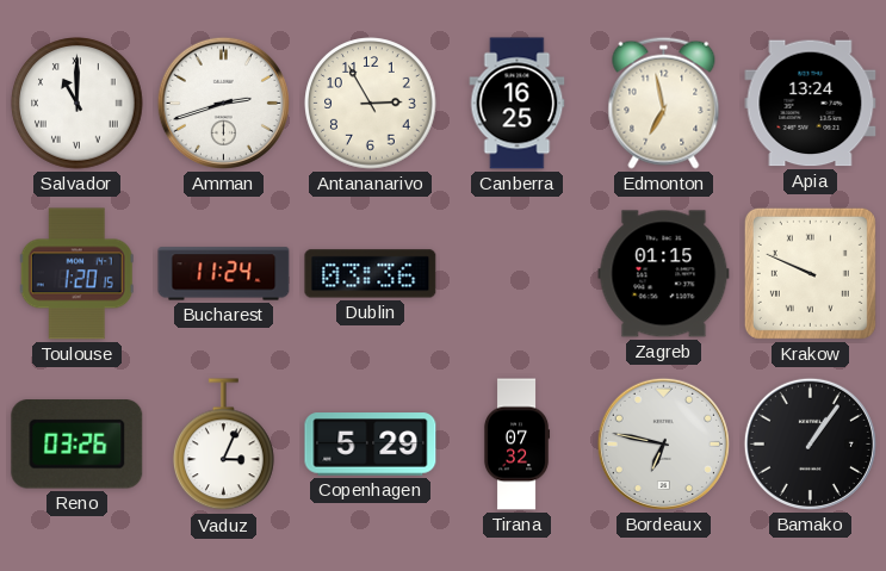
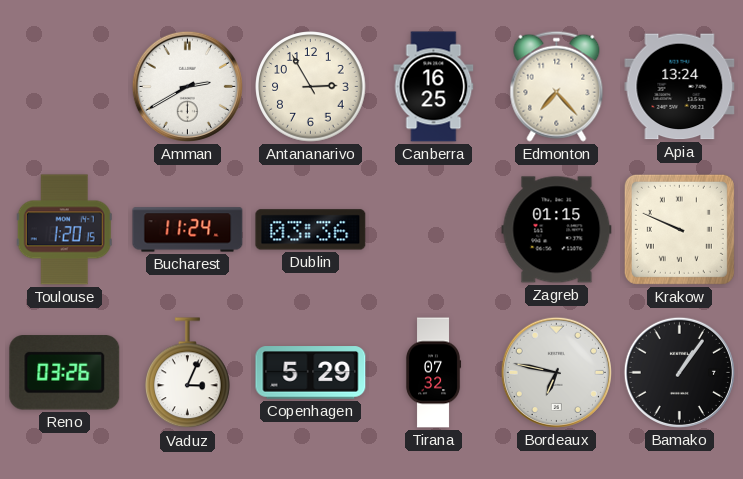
Salvador: 11:00 -> none
Amman: 2:42 -> 2:40
Edmonton: 6:58 -> 7:23
